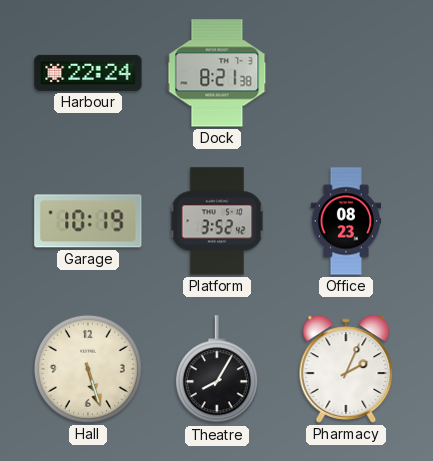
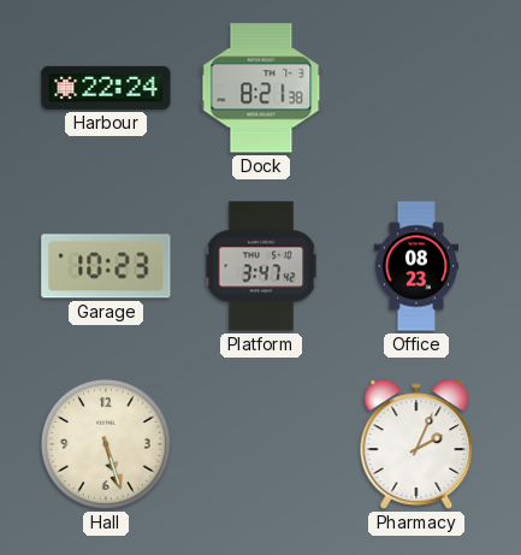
Garage: 10:19 -> 10:23
Platform: 3:52 -> 3:47
Theatre: 8:05 -> none
